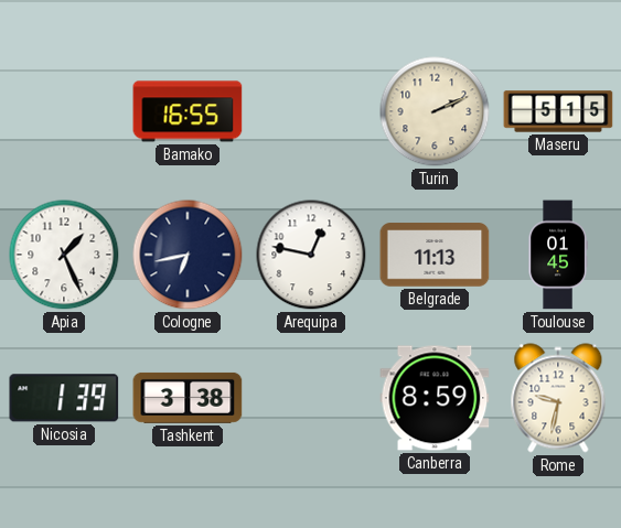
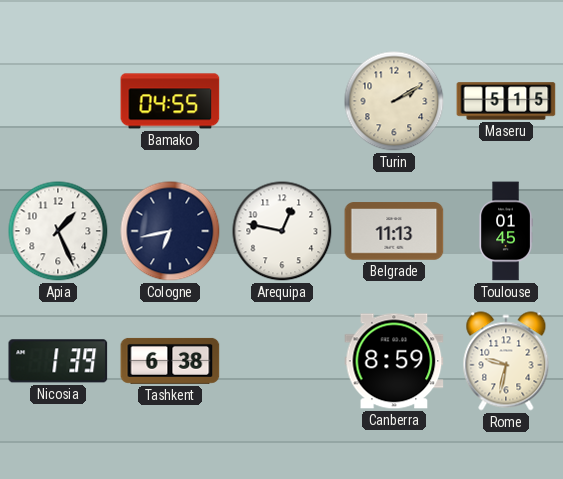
Bamako: 16:55 -> 04:55
Turin: 2:11 -> 2:10
Tashkent: 3:38 -> 6:38
